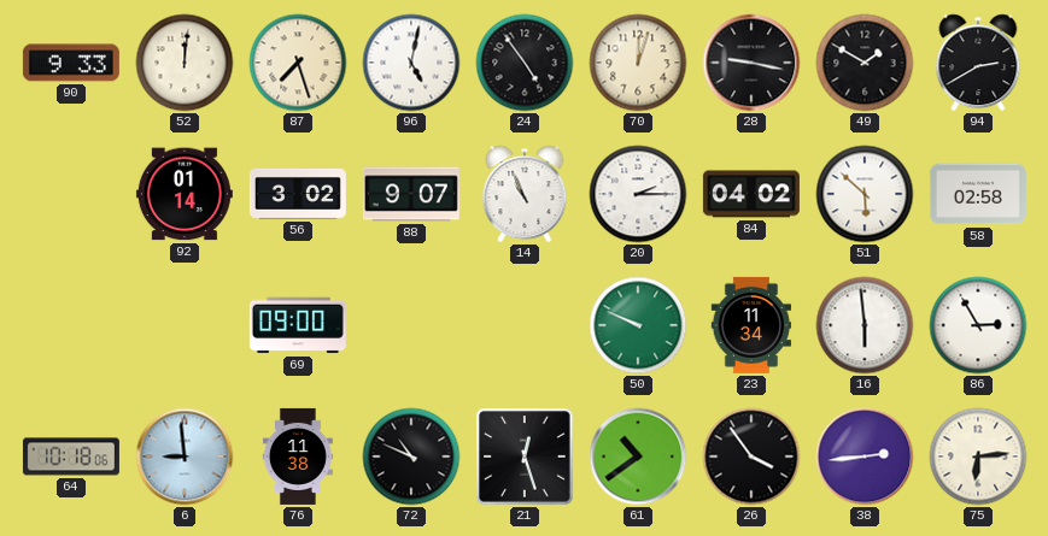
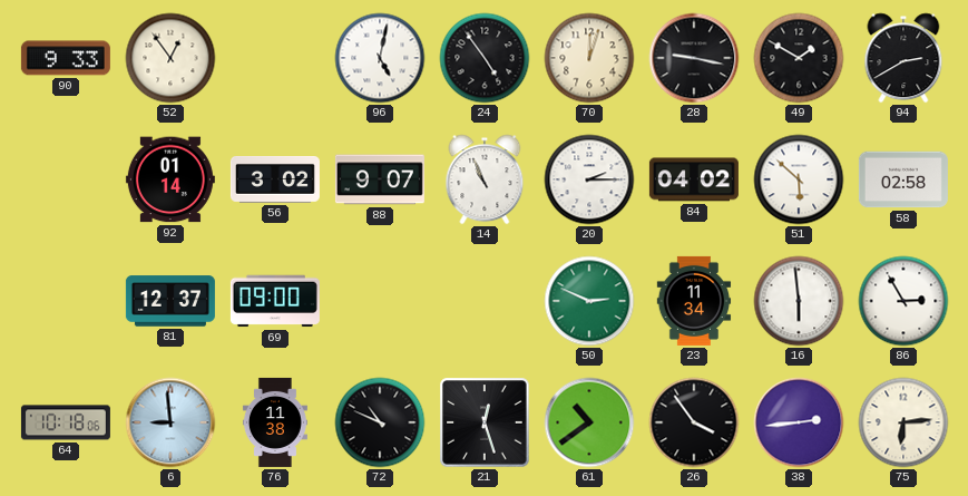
52: 12:01 -> 12:54
87: 7:27 -> none
81: none -> 12:37
50: 9:49 -> 2:49
